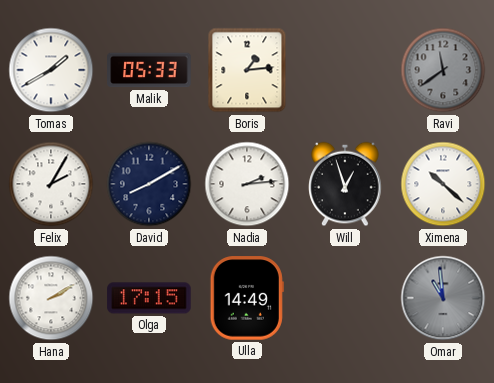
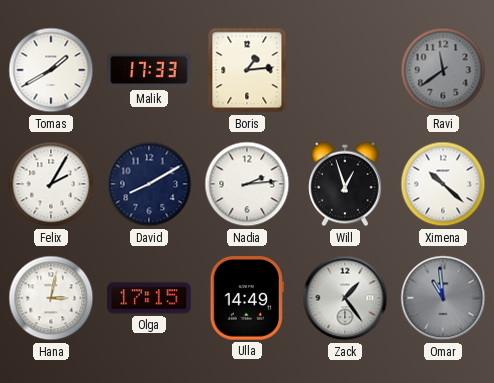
Malik: 05:33 -> 17:33
Hana: 2:10 -> 3:02
Zack: none -> 1:24
